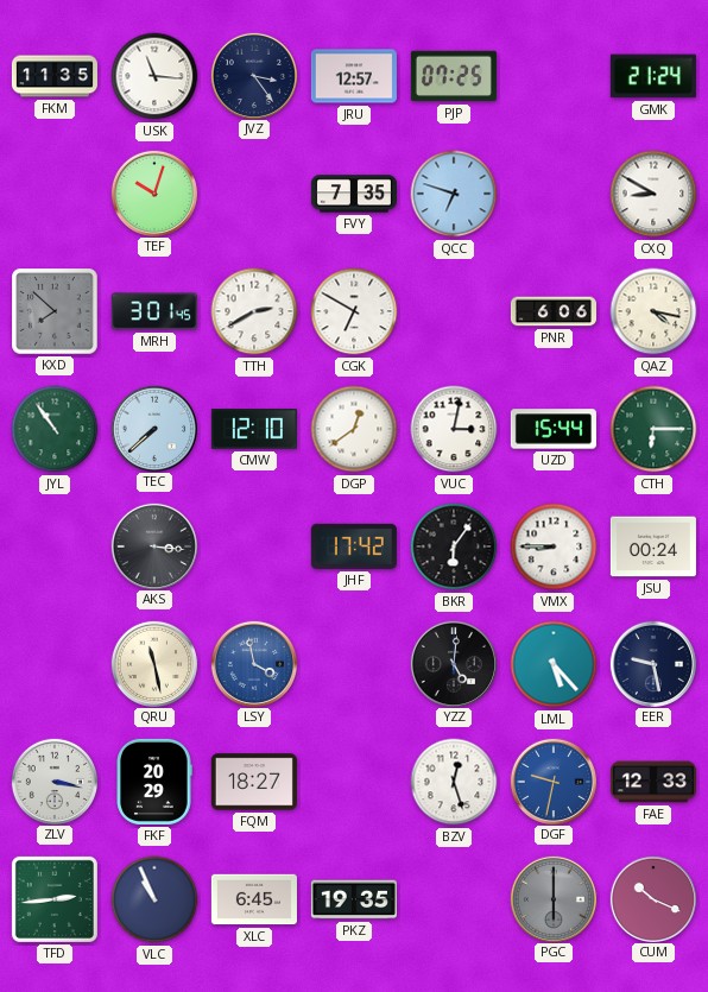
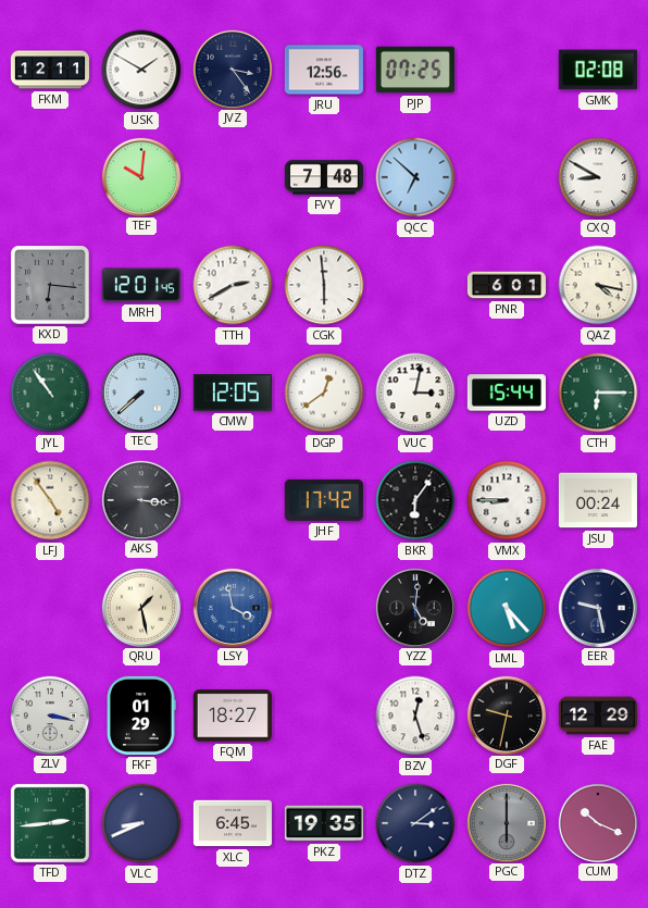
FKM: 11:35 -> 12:11
USK: 11:16 -> 1:50
JRU: 12:57 -> 12:56
GMK: 21:24 -> 02:08
TEF: 10:03 -> 10:01
FVY: 7:35 -> 7:48
QCC: 6:48 -> 6:52
KXD: 7:52 -> 6:16
MRH: 3:01 -> 12:01
CGK: 6:50 -> 5:59
PNR: 6:06 -> 6:01
CMW: 12:10 -> 12:05
LFJ: none -> 4:54
QRU: 11:28 -> 1:28
FKF: 20:29 -> 01:29
DGF dial: blue -> black
FAE: 12:33 -> 12:29
VLC: 10:56 -> 8:41
DTZ: none -> 3:09
